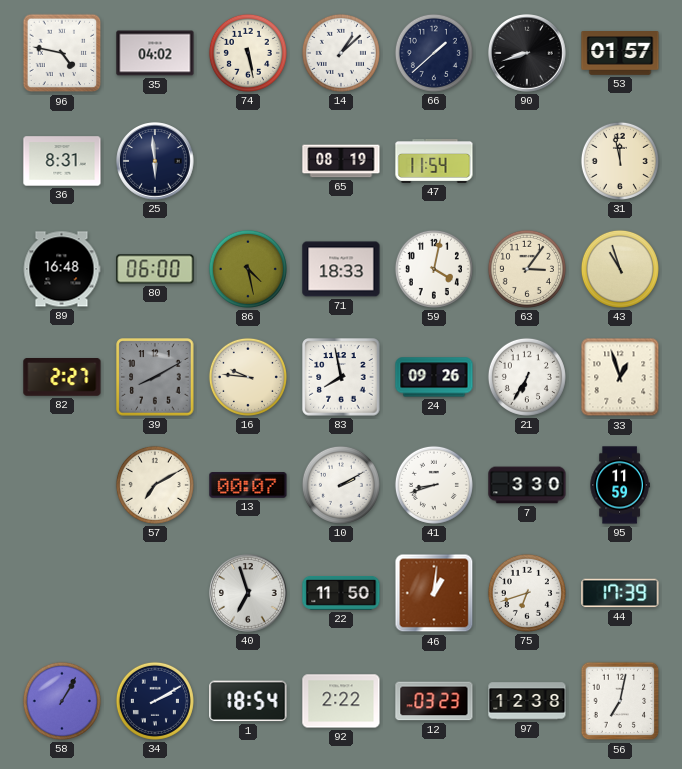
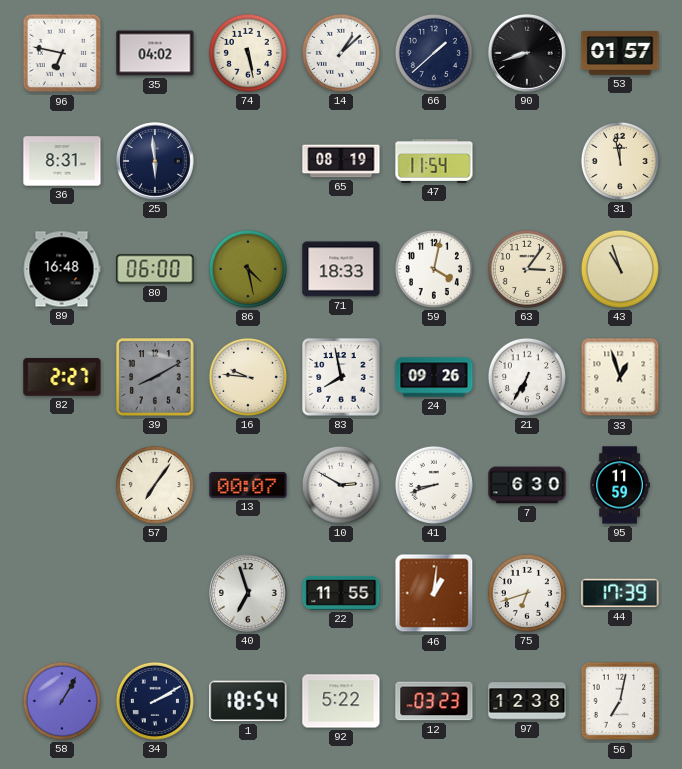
96: 4:47 -> 6:47
57: 7:10 -> 7:06
10: 2:10 -> 2:50
7: 3:30 -> 6:30
22: 11:50 -> 11:55
92: 2:22 -> 5:22
